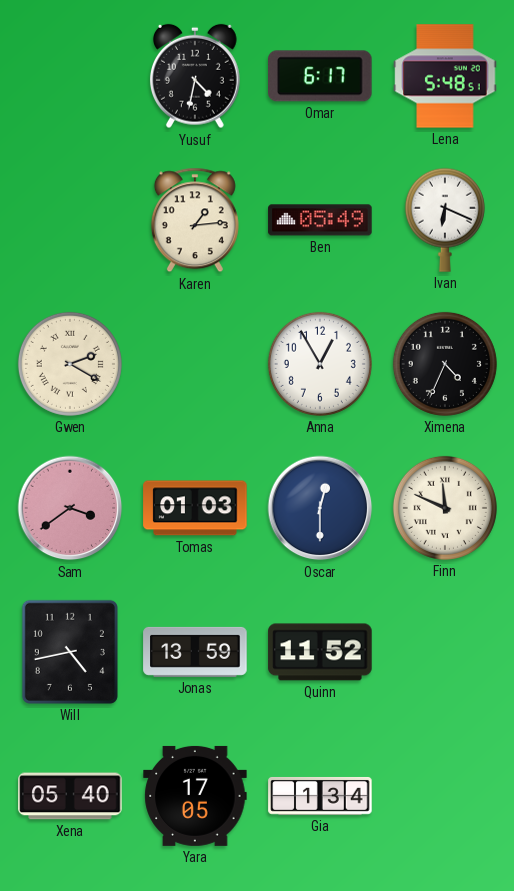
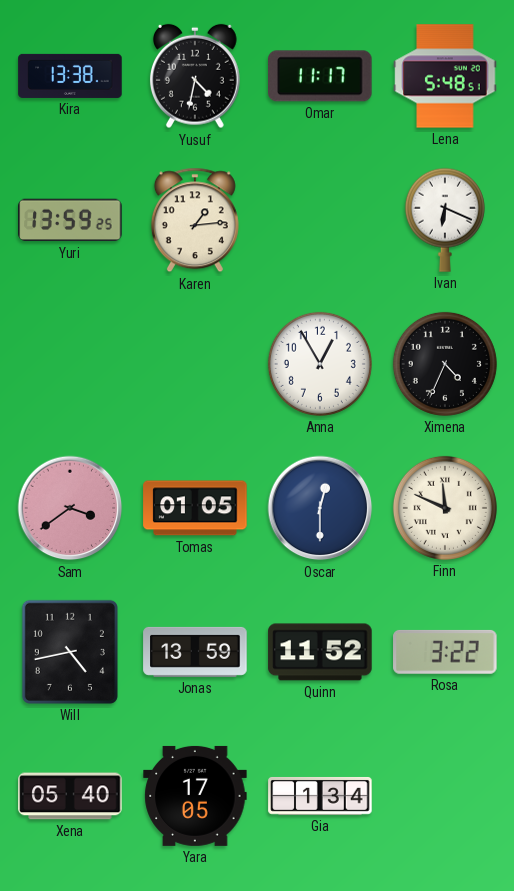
Kira: none -> 13:38
Omar: 6:17 -> 11:17
Yuri: none -> 13:59
Ben: 05:49 -> none
Gwen: 2:20 -> none
Tomas: 01:03 -> 01:05
Rosa: none -> 3:22
